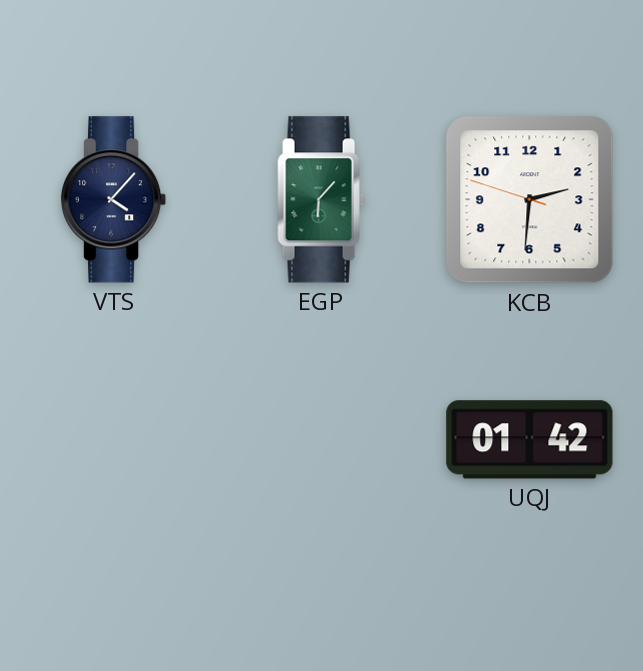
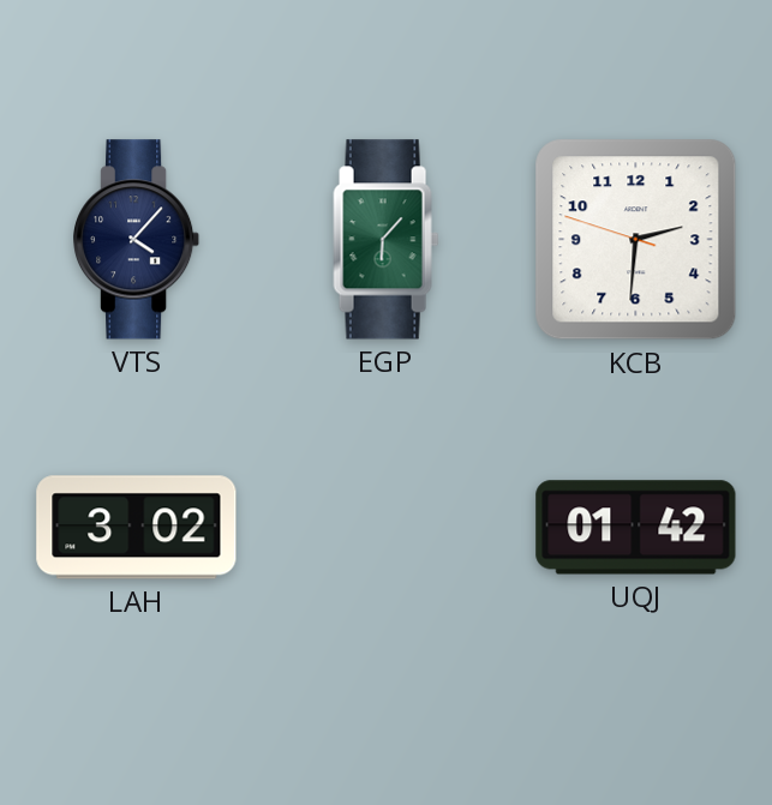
LAH: none -> 3:02
